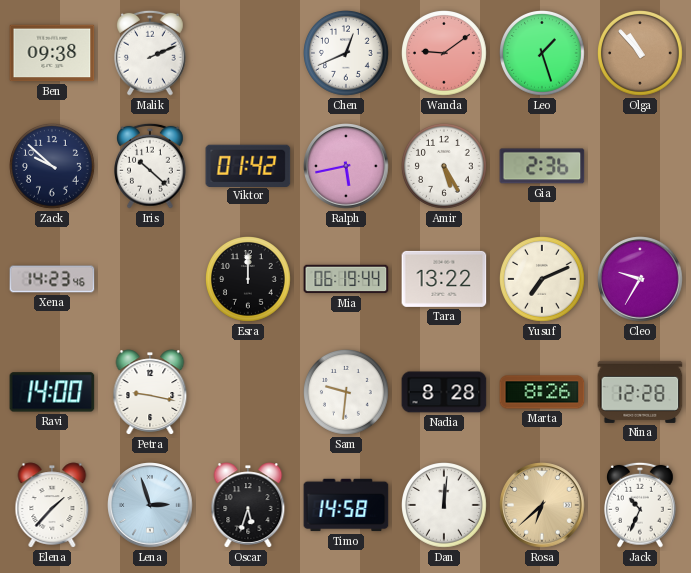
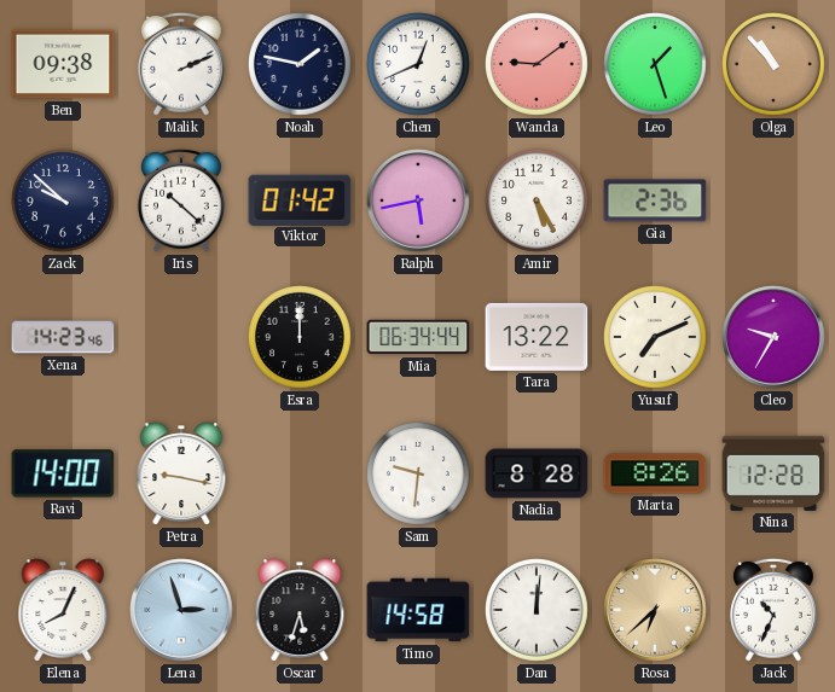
Noah: none -> 1:47
Mia: 06:19 -> 06:34
Elena: 1:37 -> 8:04
